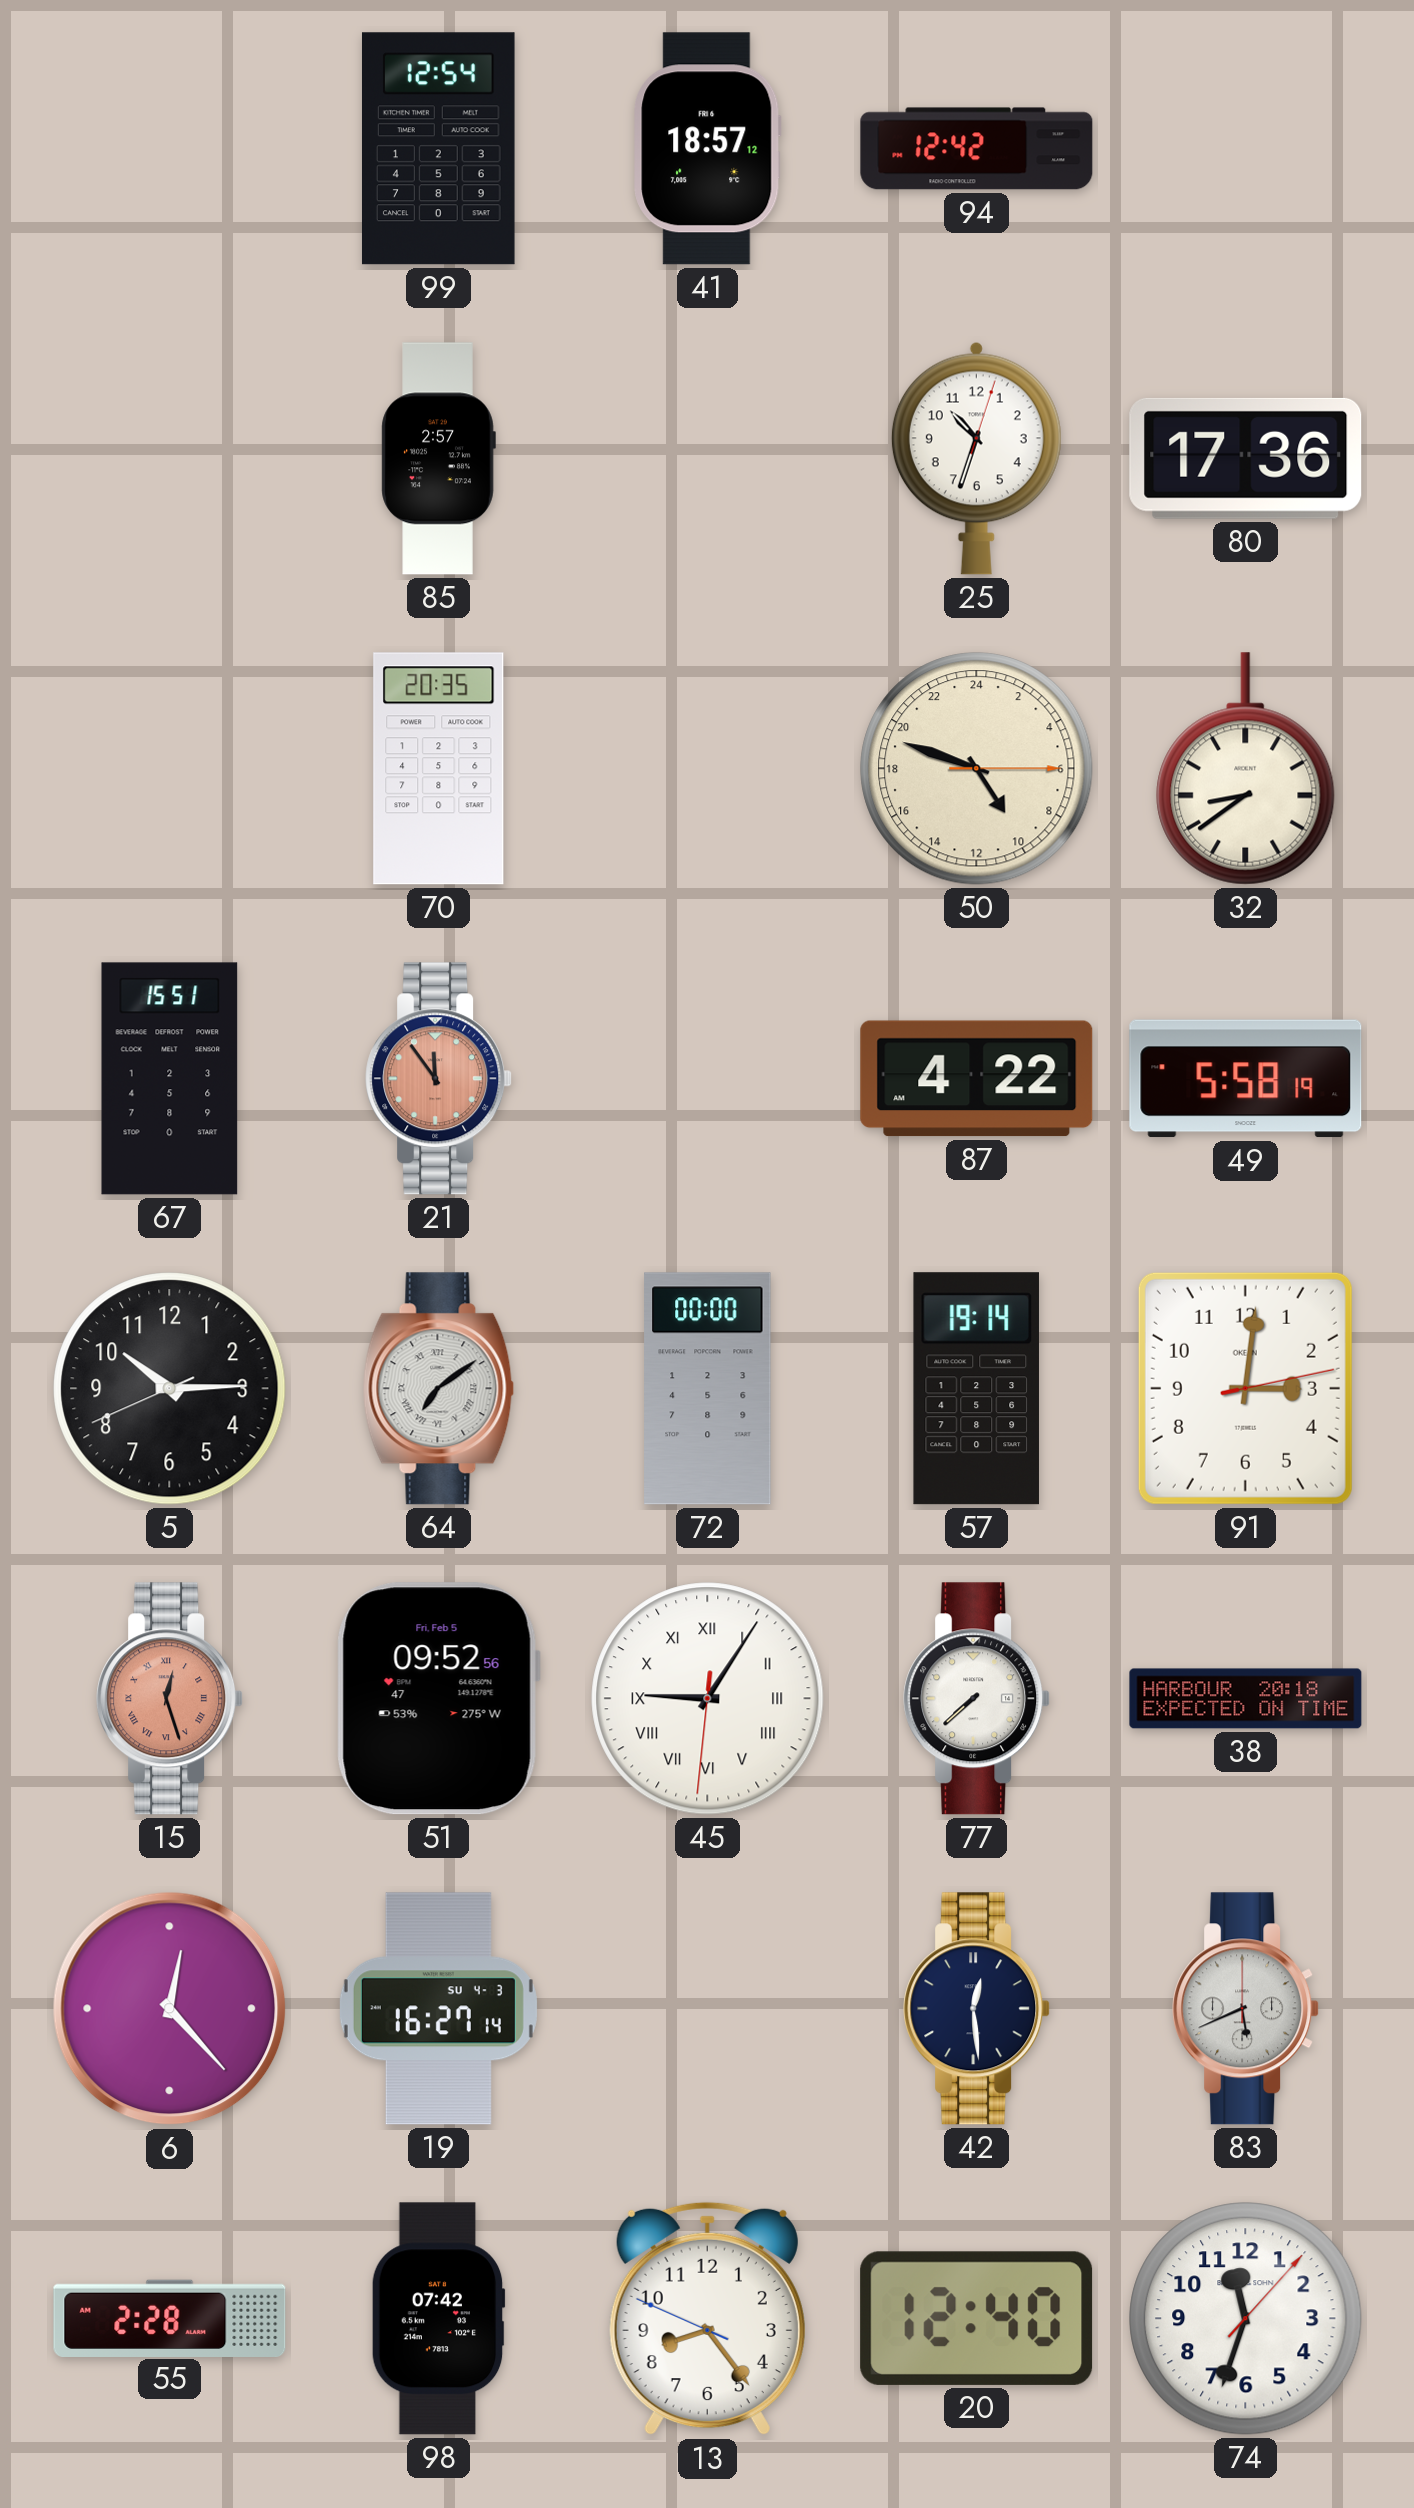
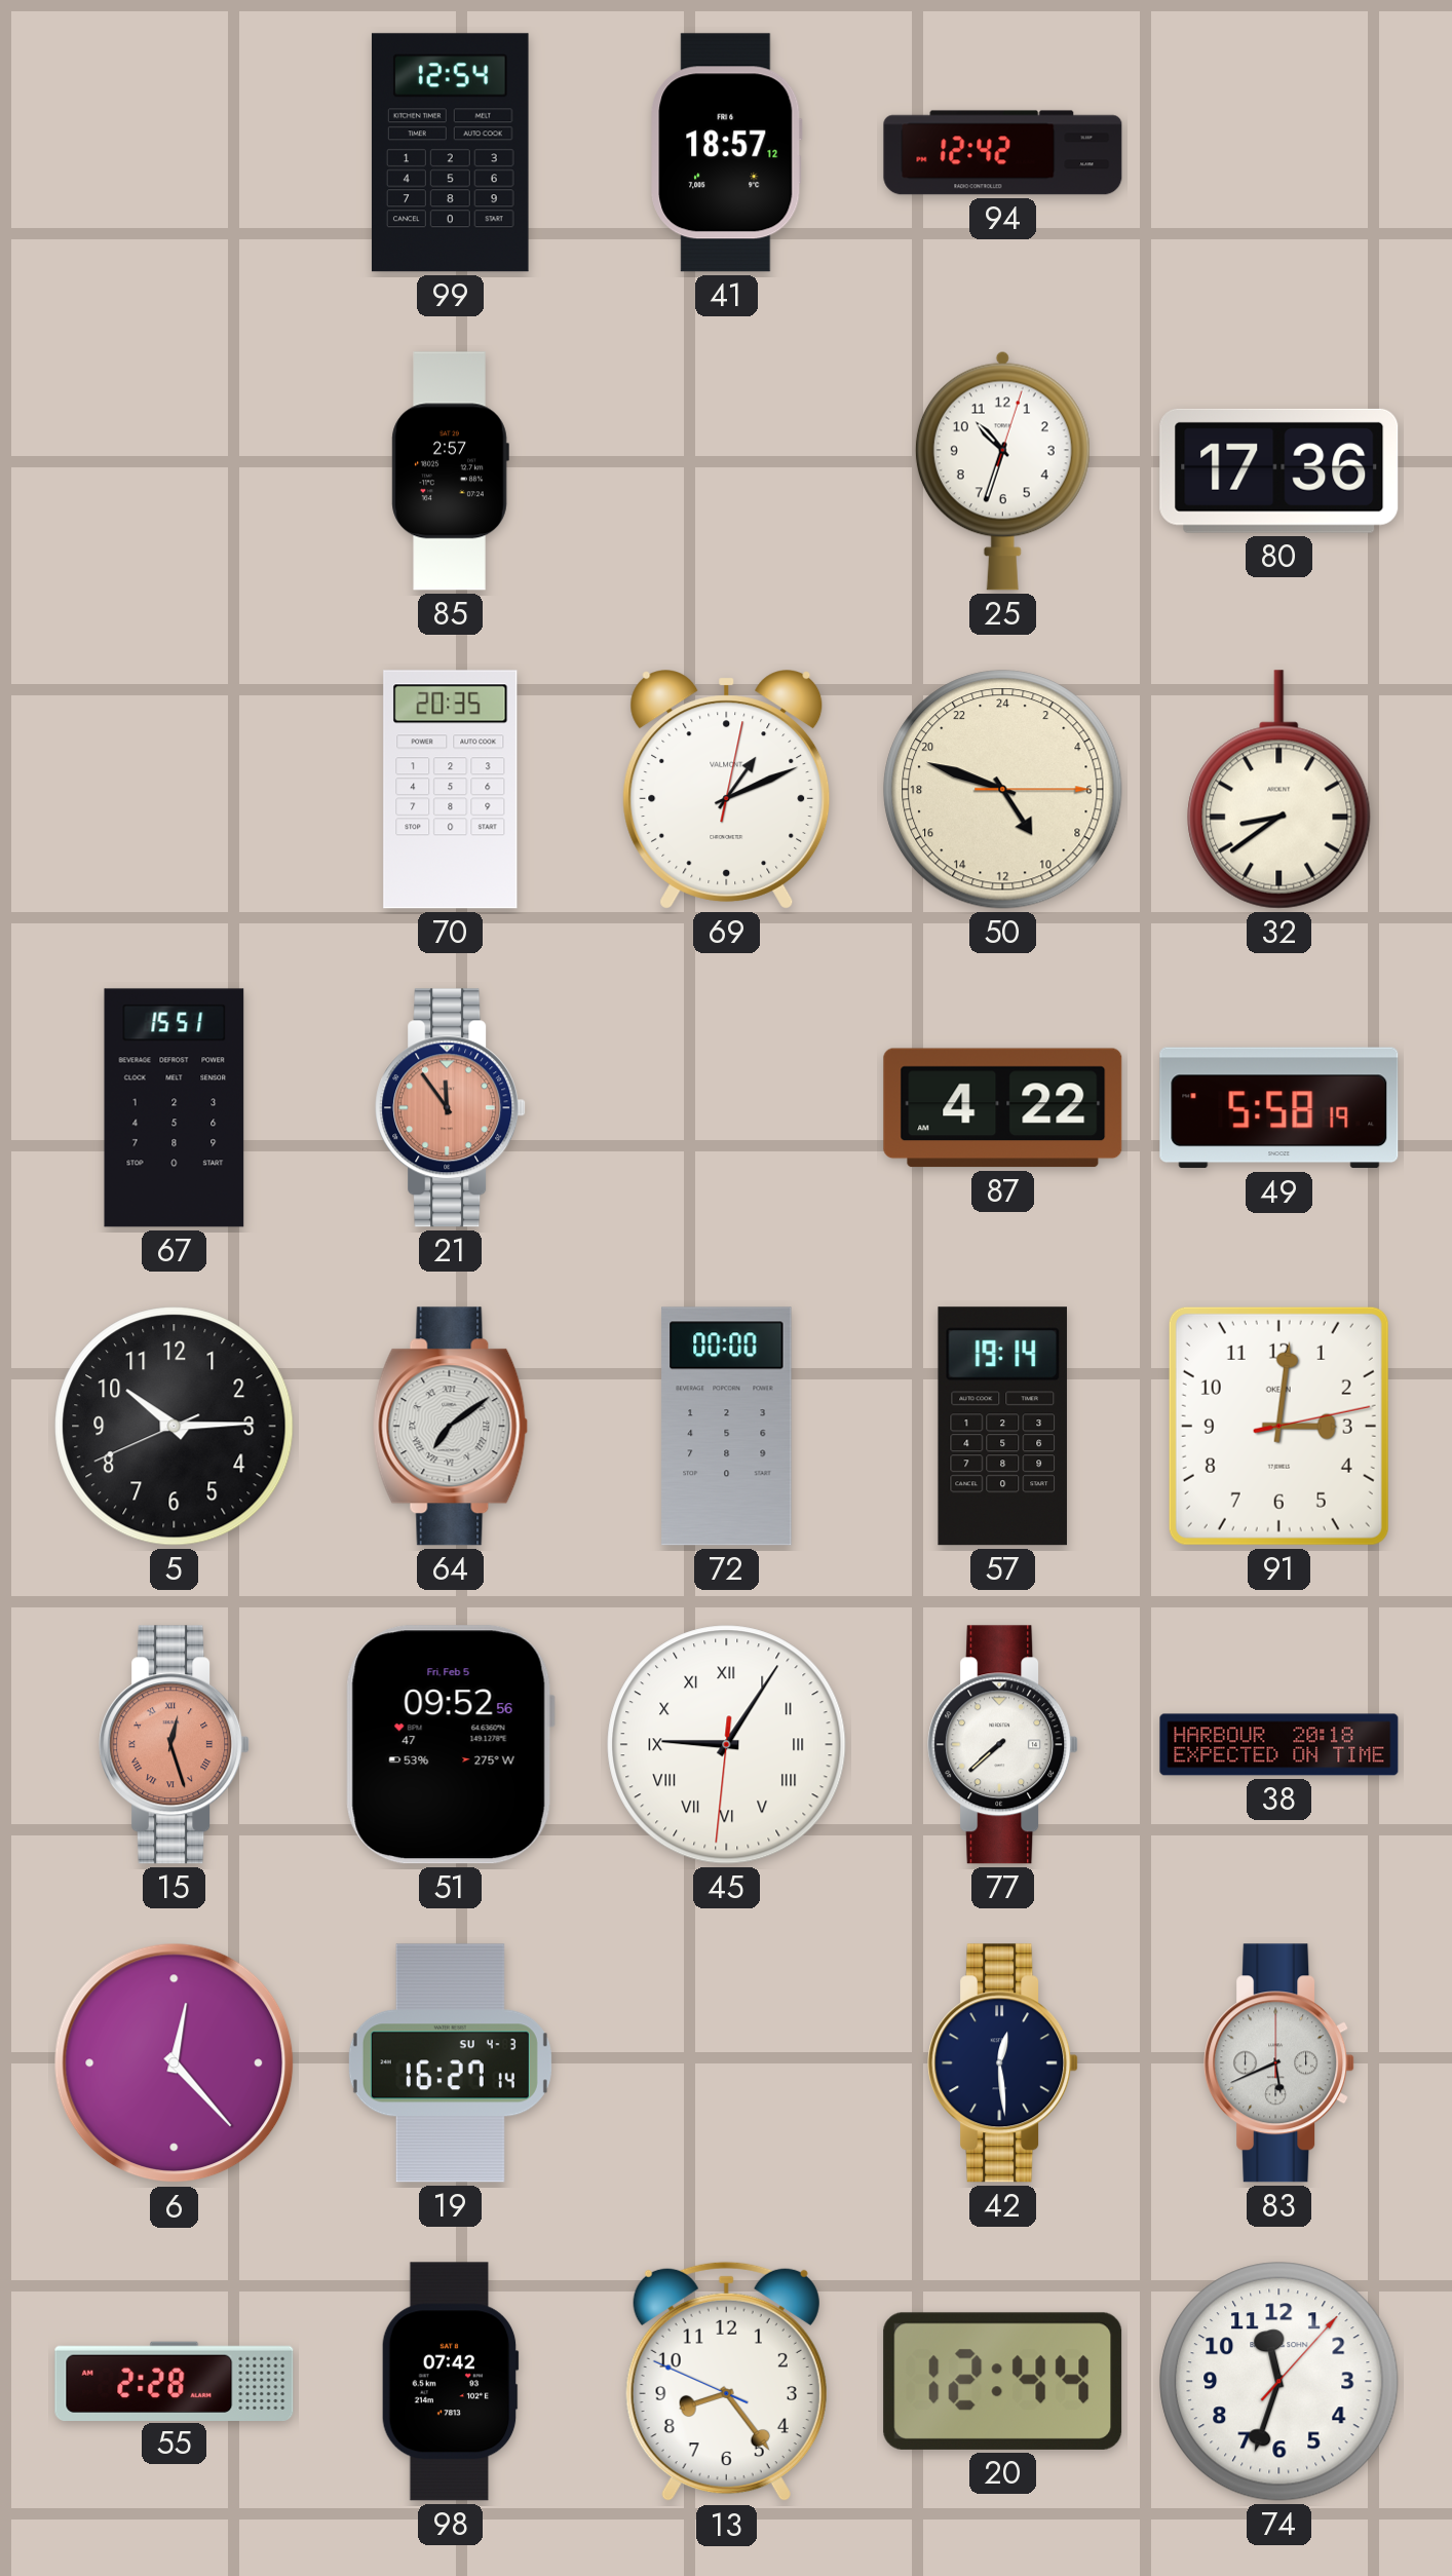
69: none -> 1:11
20: 12:40 -> 12:44
